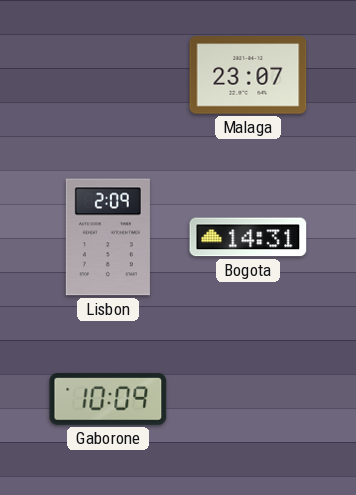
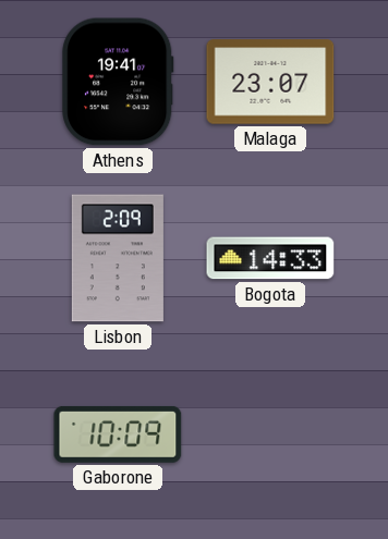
Athens: none -> 19:41
Bogota: 14:31 -> 14:33
